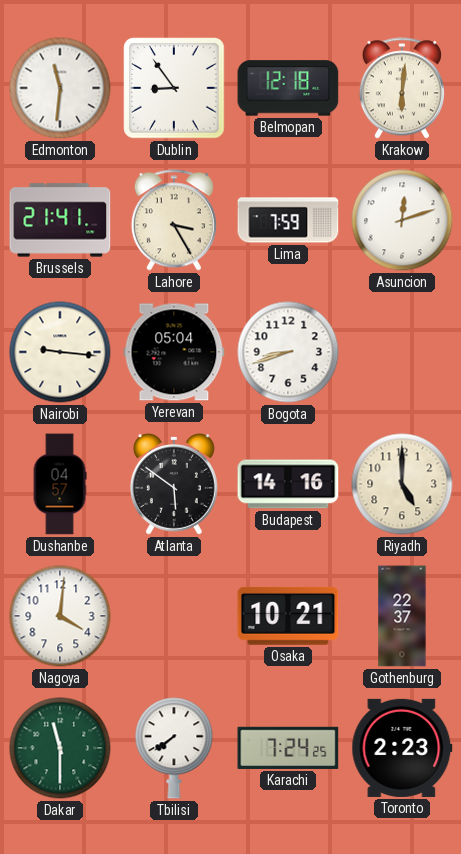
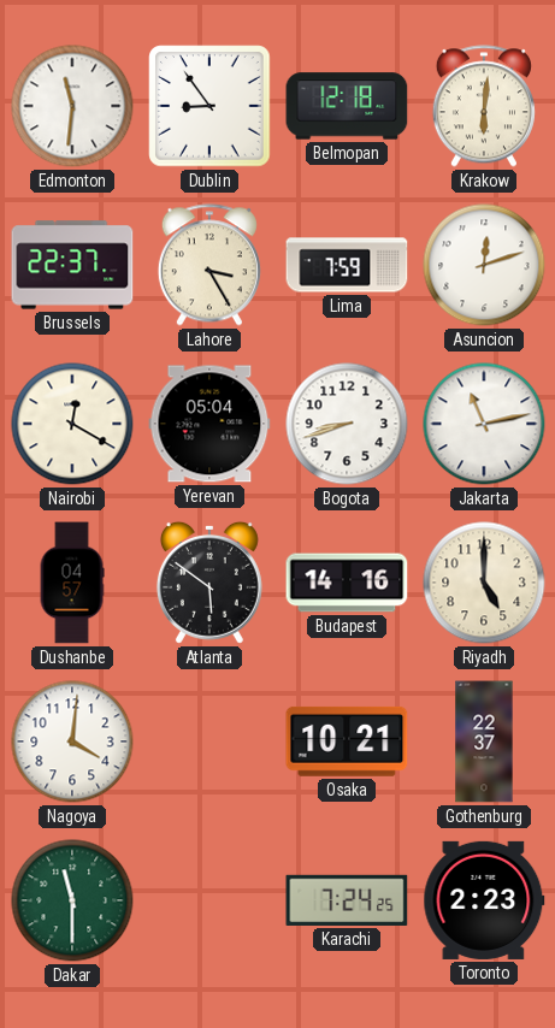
Brussels: 21:41 -> 22:37
Nairobi: 9:16 -> 12:20
Jakarta: none -> 11:13
Tbilisi: 7:39 -> none
